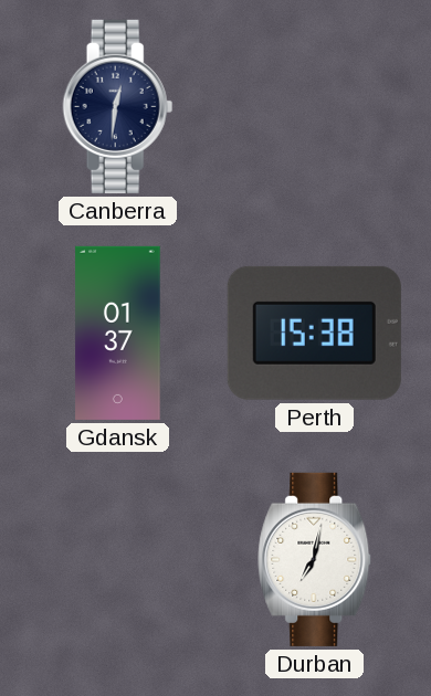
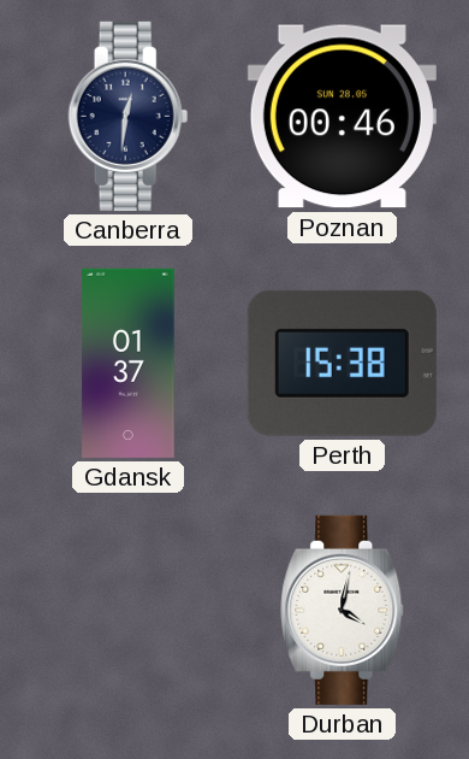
Poznan: none -> 00:46
Durban: 7:02 -> 4:02
